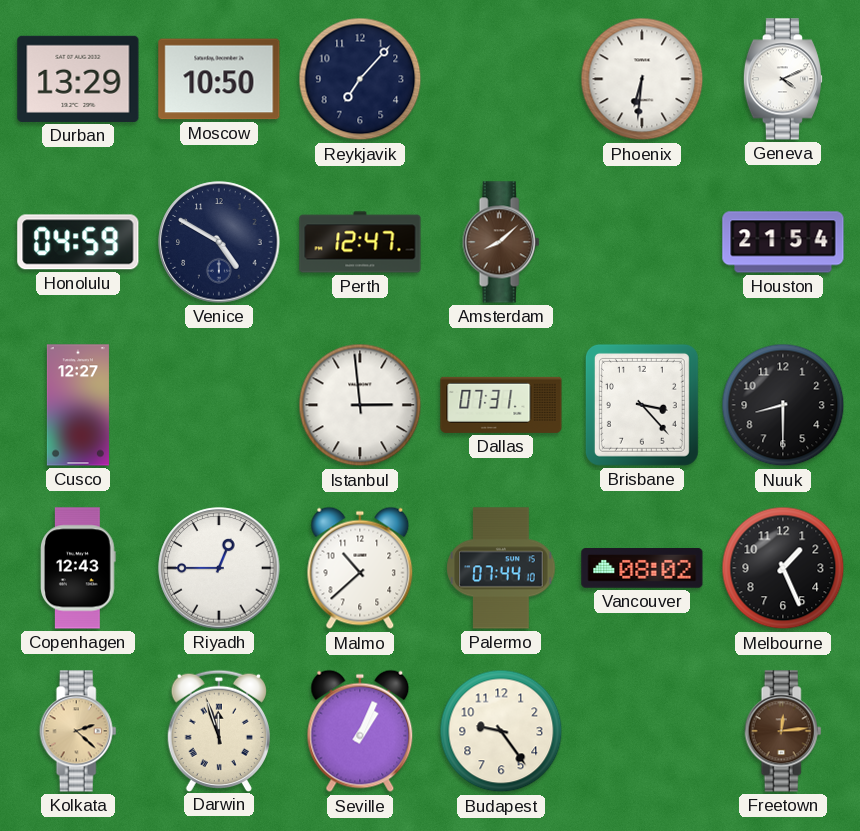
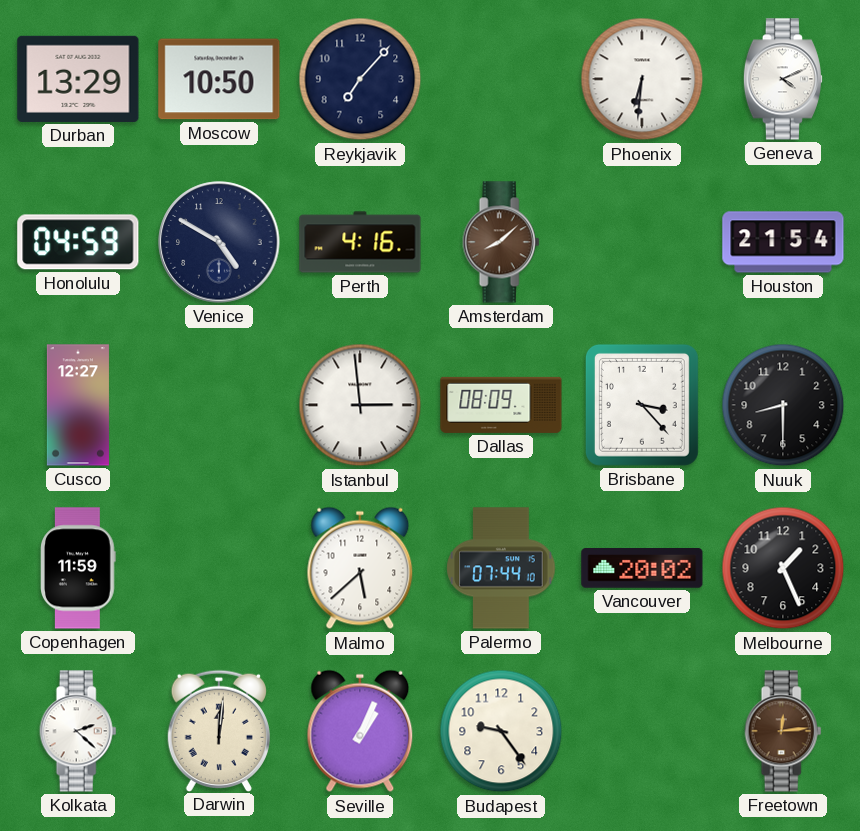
Perth: 12:47 -> 4:16
Dallas: 07:31 -> 08:09
Copenhagen: 12:43 -> 11:59
Riyadh: 12:45 -> none
Malmo: 10:38 -> 5:38
Vancouver: 08:02 -> 20:02
Kolkata dial: champagne -> white
Darwin: 11:57 -> 12:01
